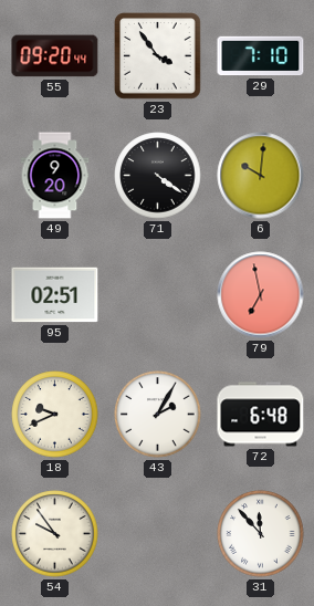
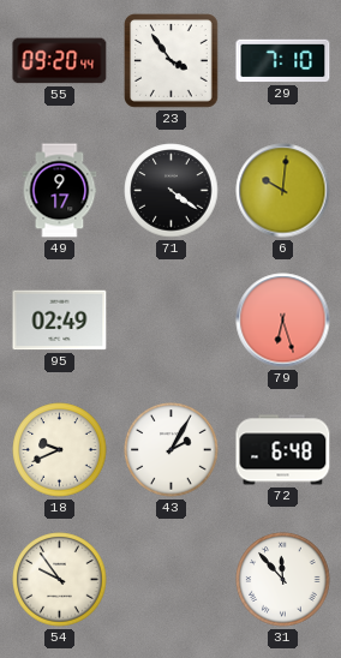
49: 9:20 -> 9:17
95: 02:51 -> 02:49
79: 6:58 -> 6:27
